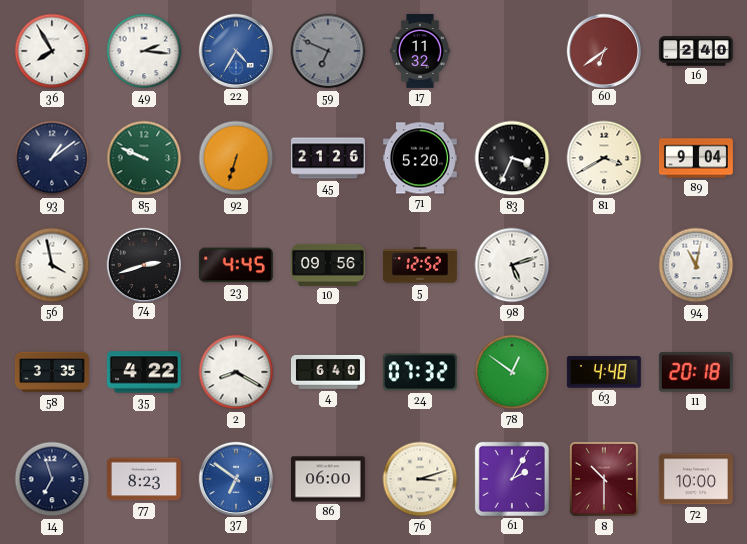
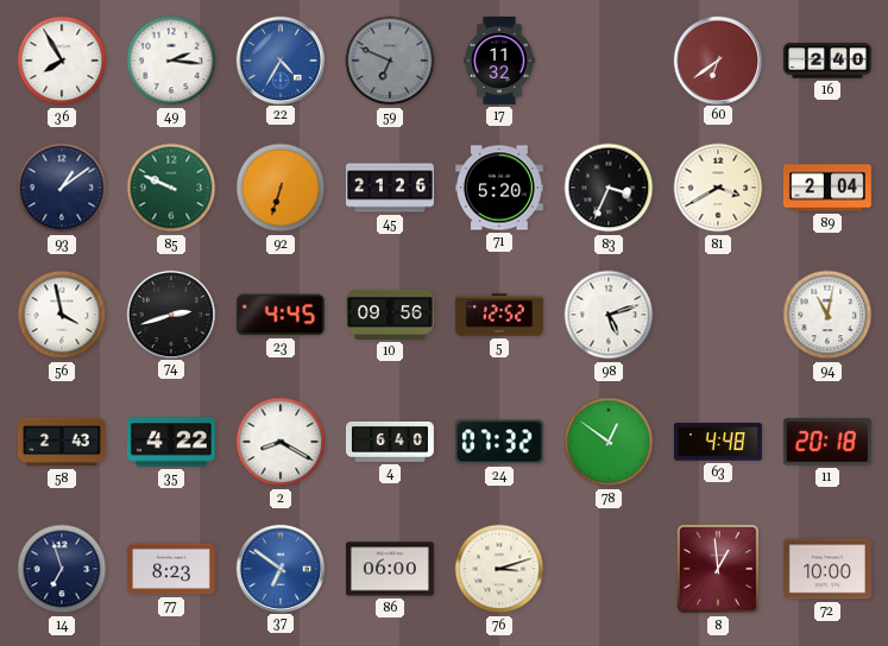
89: 9:04 -> 2:04
58: 3:35 -> 2:43
61: 2:05 -> none
8: 10:30 -> 12:59
